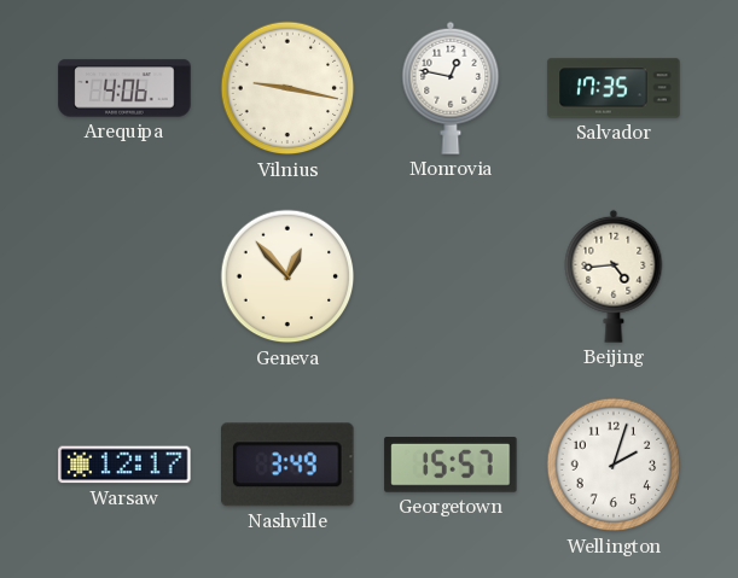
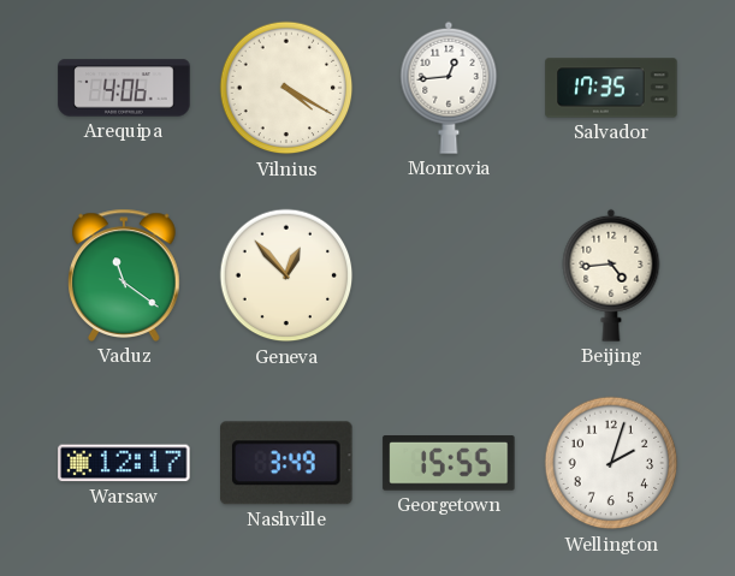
Vilnius: 9:17 -> 4:20
Monrovia: 12:47 -> 12:44
Vaduz: none -> 11:21
Georgetown: 15:57 -> 15:55
